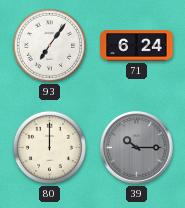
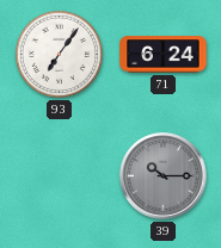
80: 12:00 -> none
